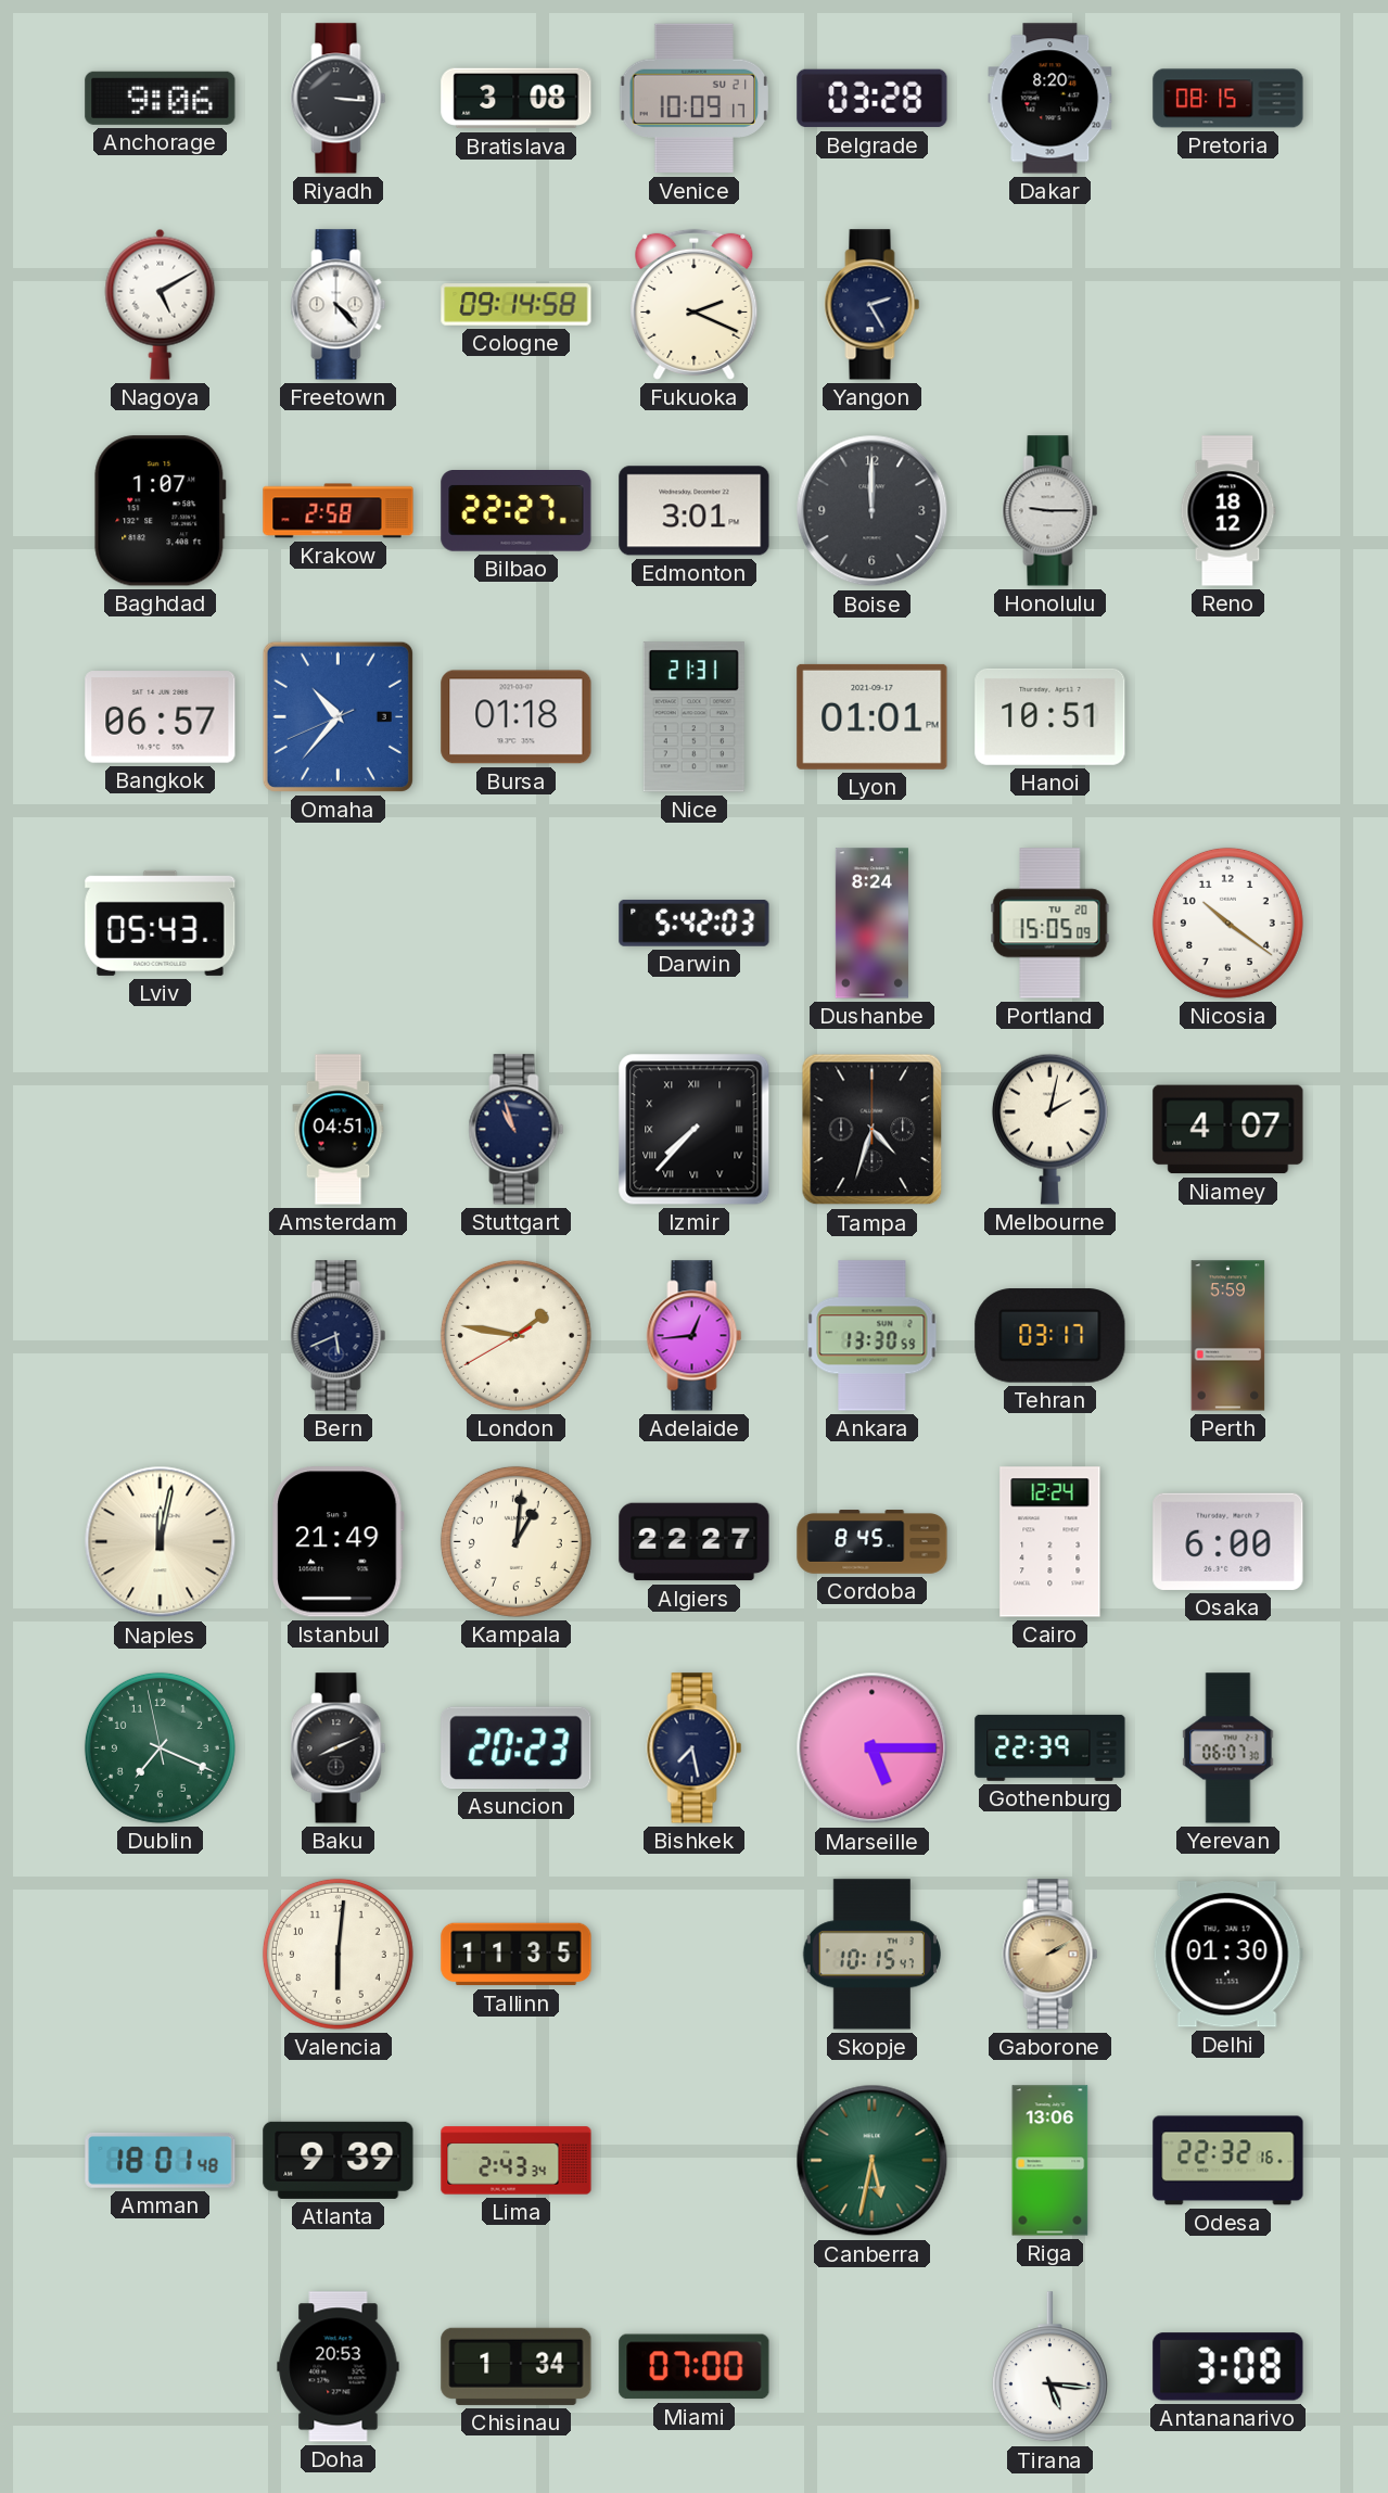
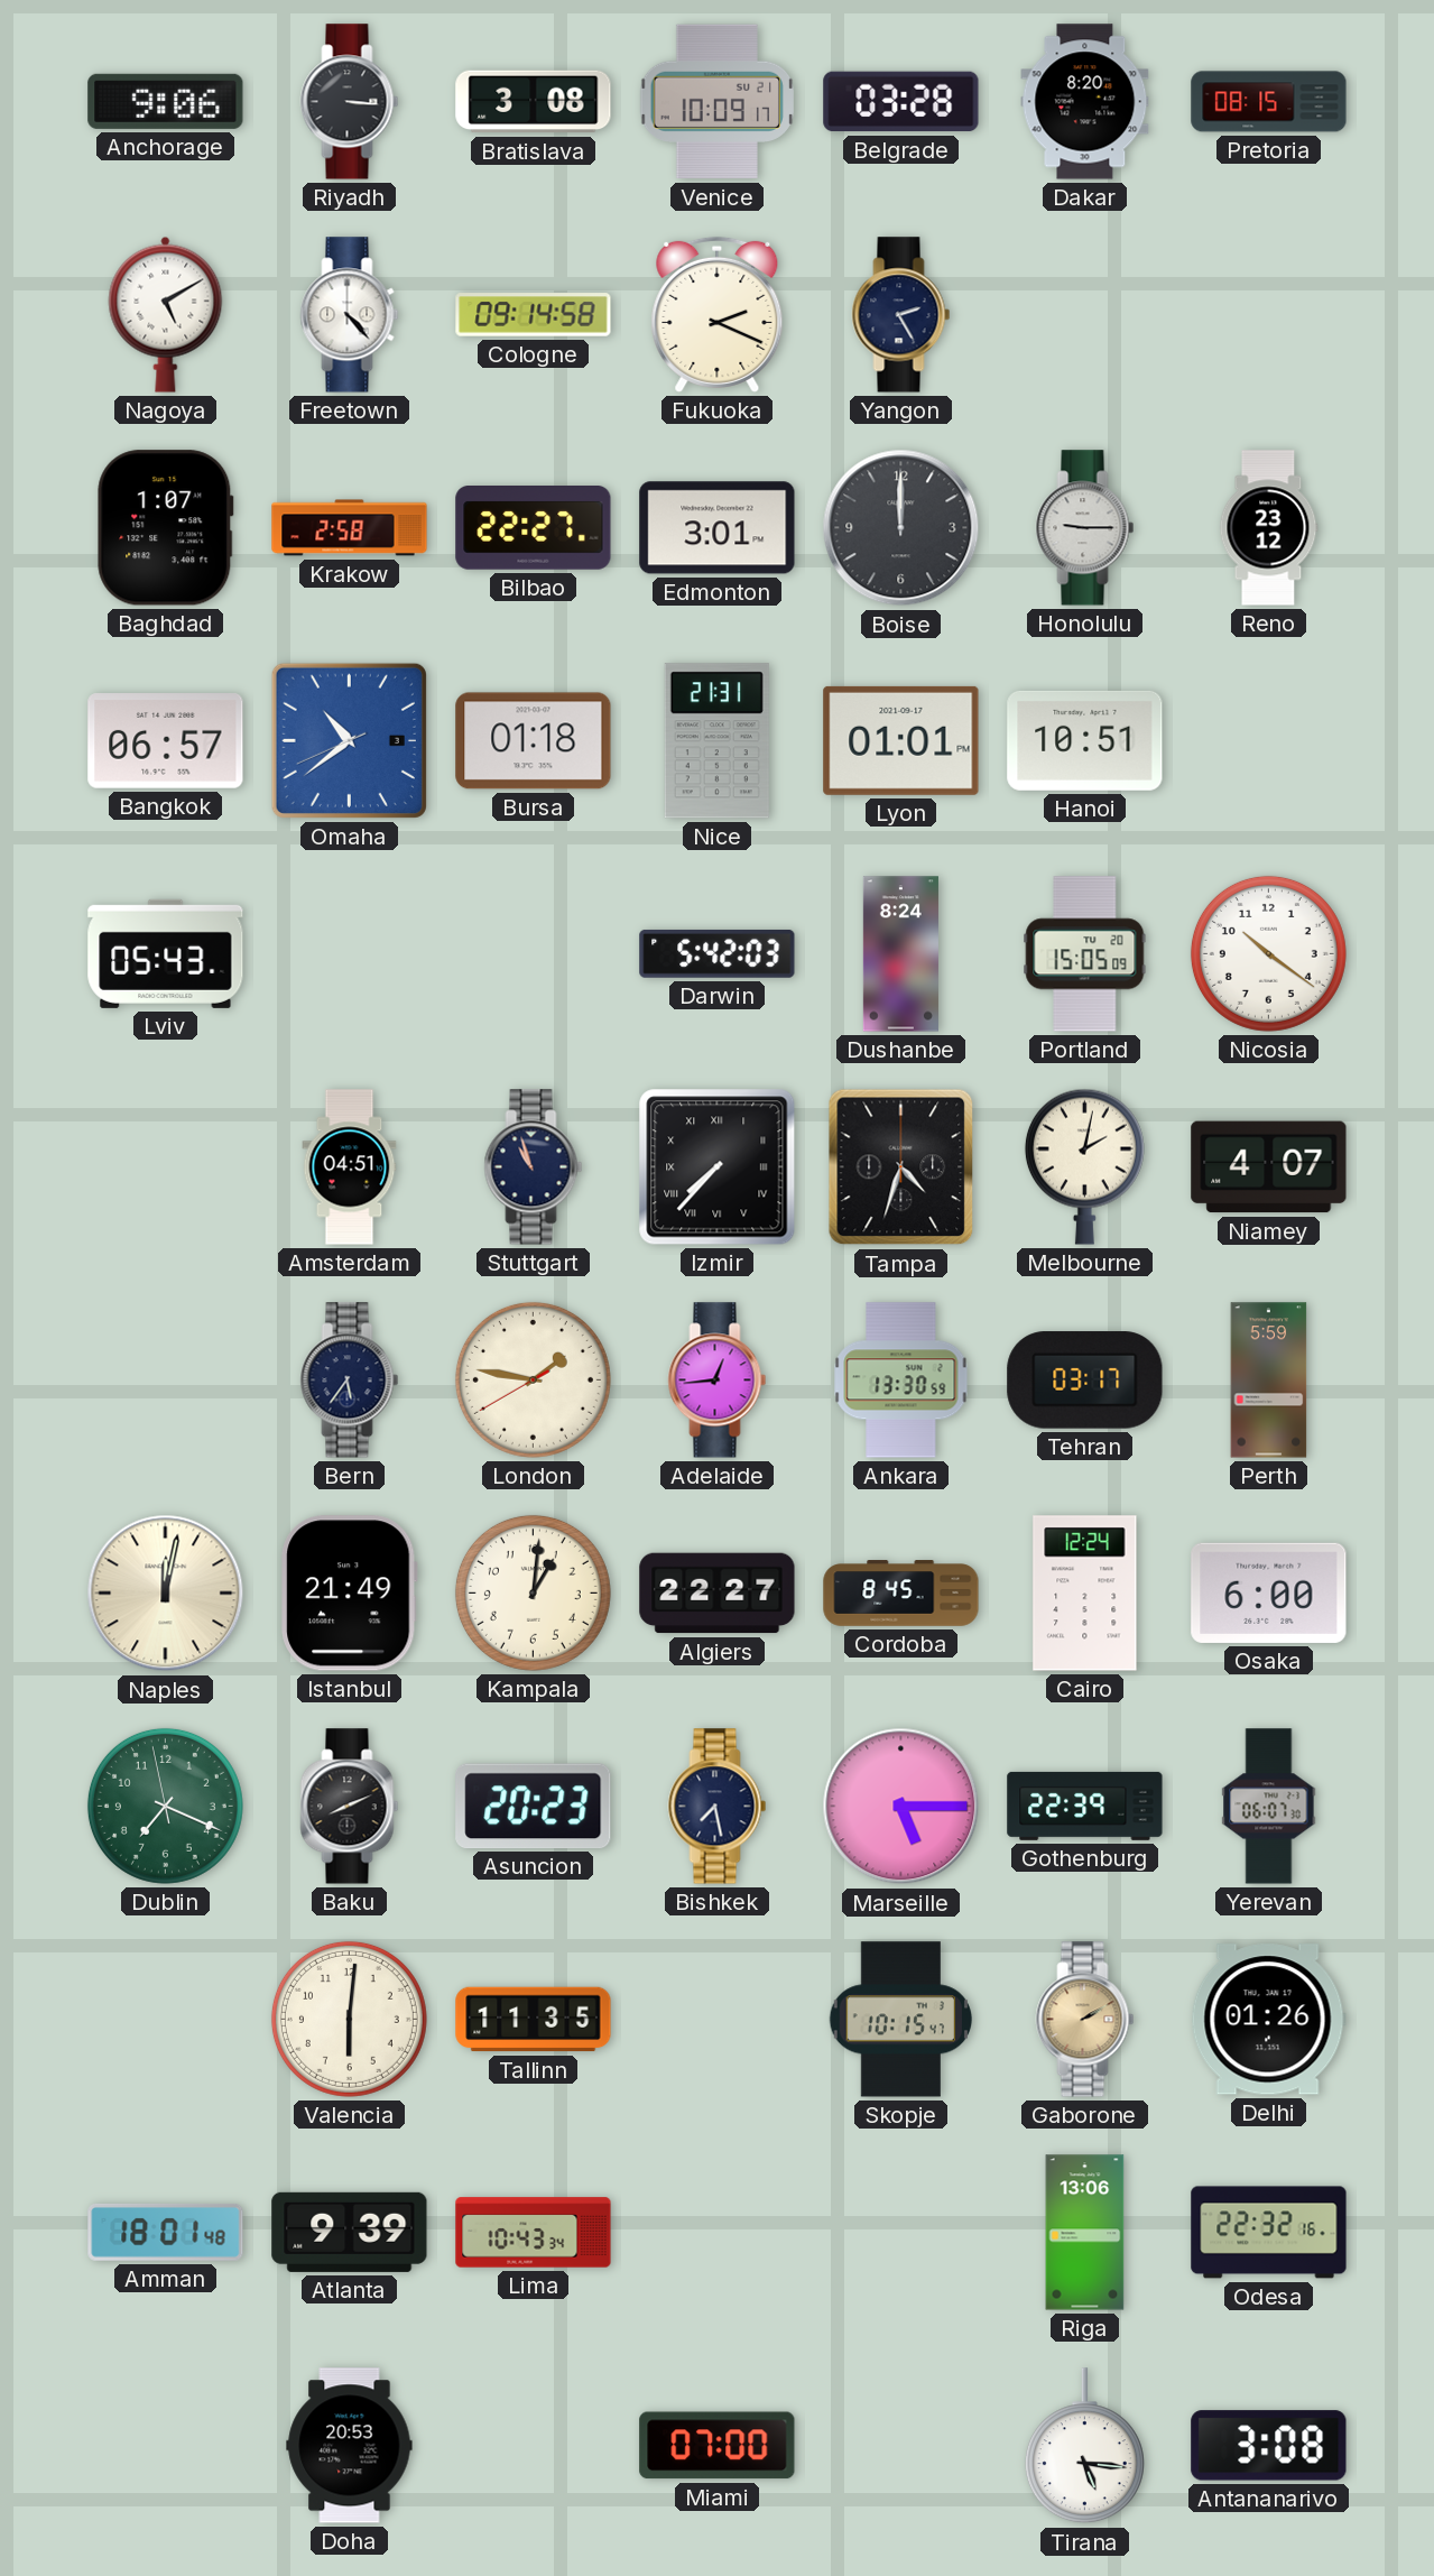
Reno: 18:12 -> 23:12
Omaha: 10:36 -> 10:38
Bern: 5:41 -> 5:36
Delhi: 01:30 -> 01:26
Lima: 2:43 -> 10:43
Canberra: 5:32 -> none
Chisinau: 1:34 -> none
